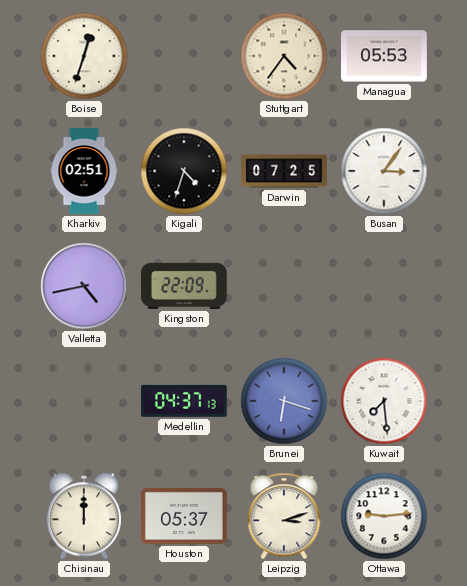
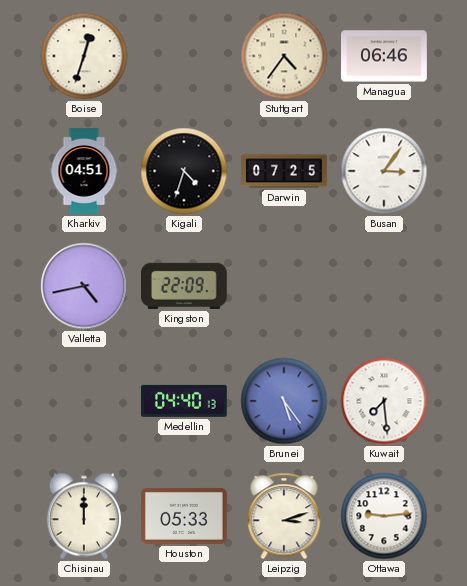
Managua: 05:53 -> 06:46
Kharkiv: 02:51 -> 04:51
Medellin: 04:37 -> 04:40
Brunei: 6:18 -> 5:24
Houston: 05:37 -> 05:33
